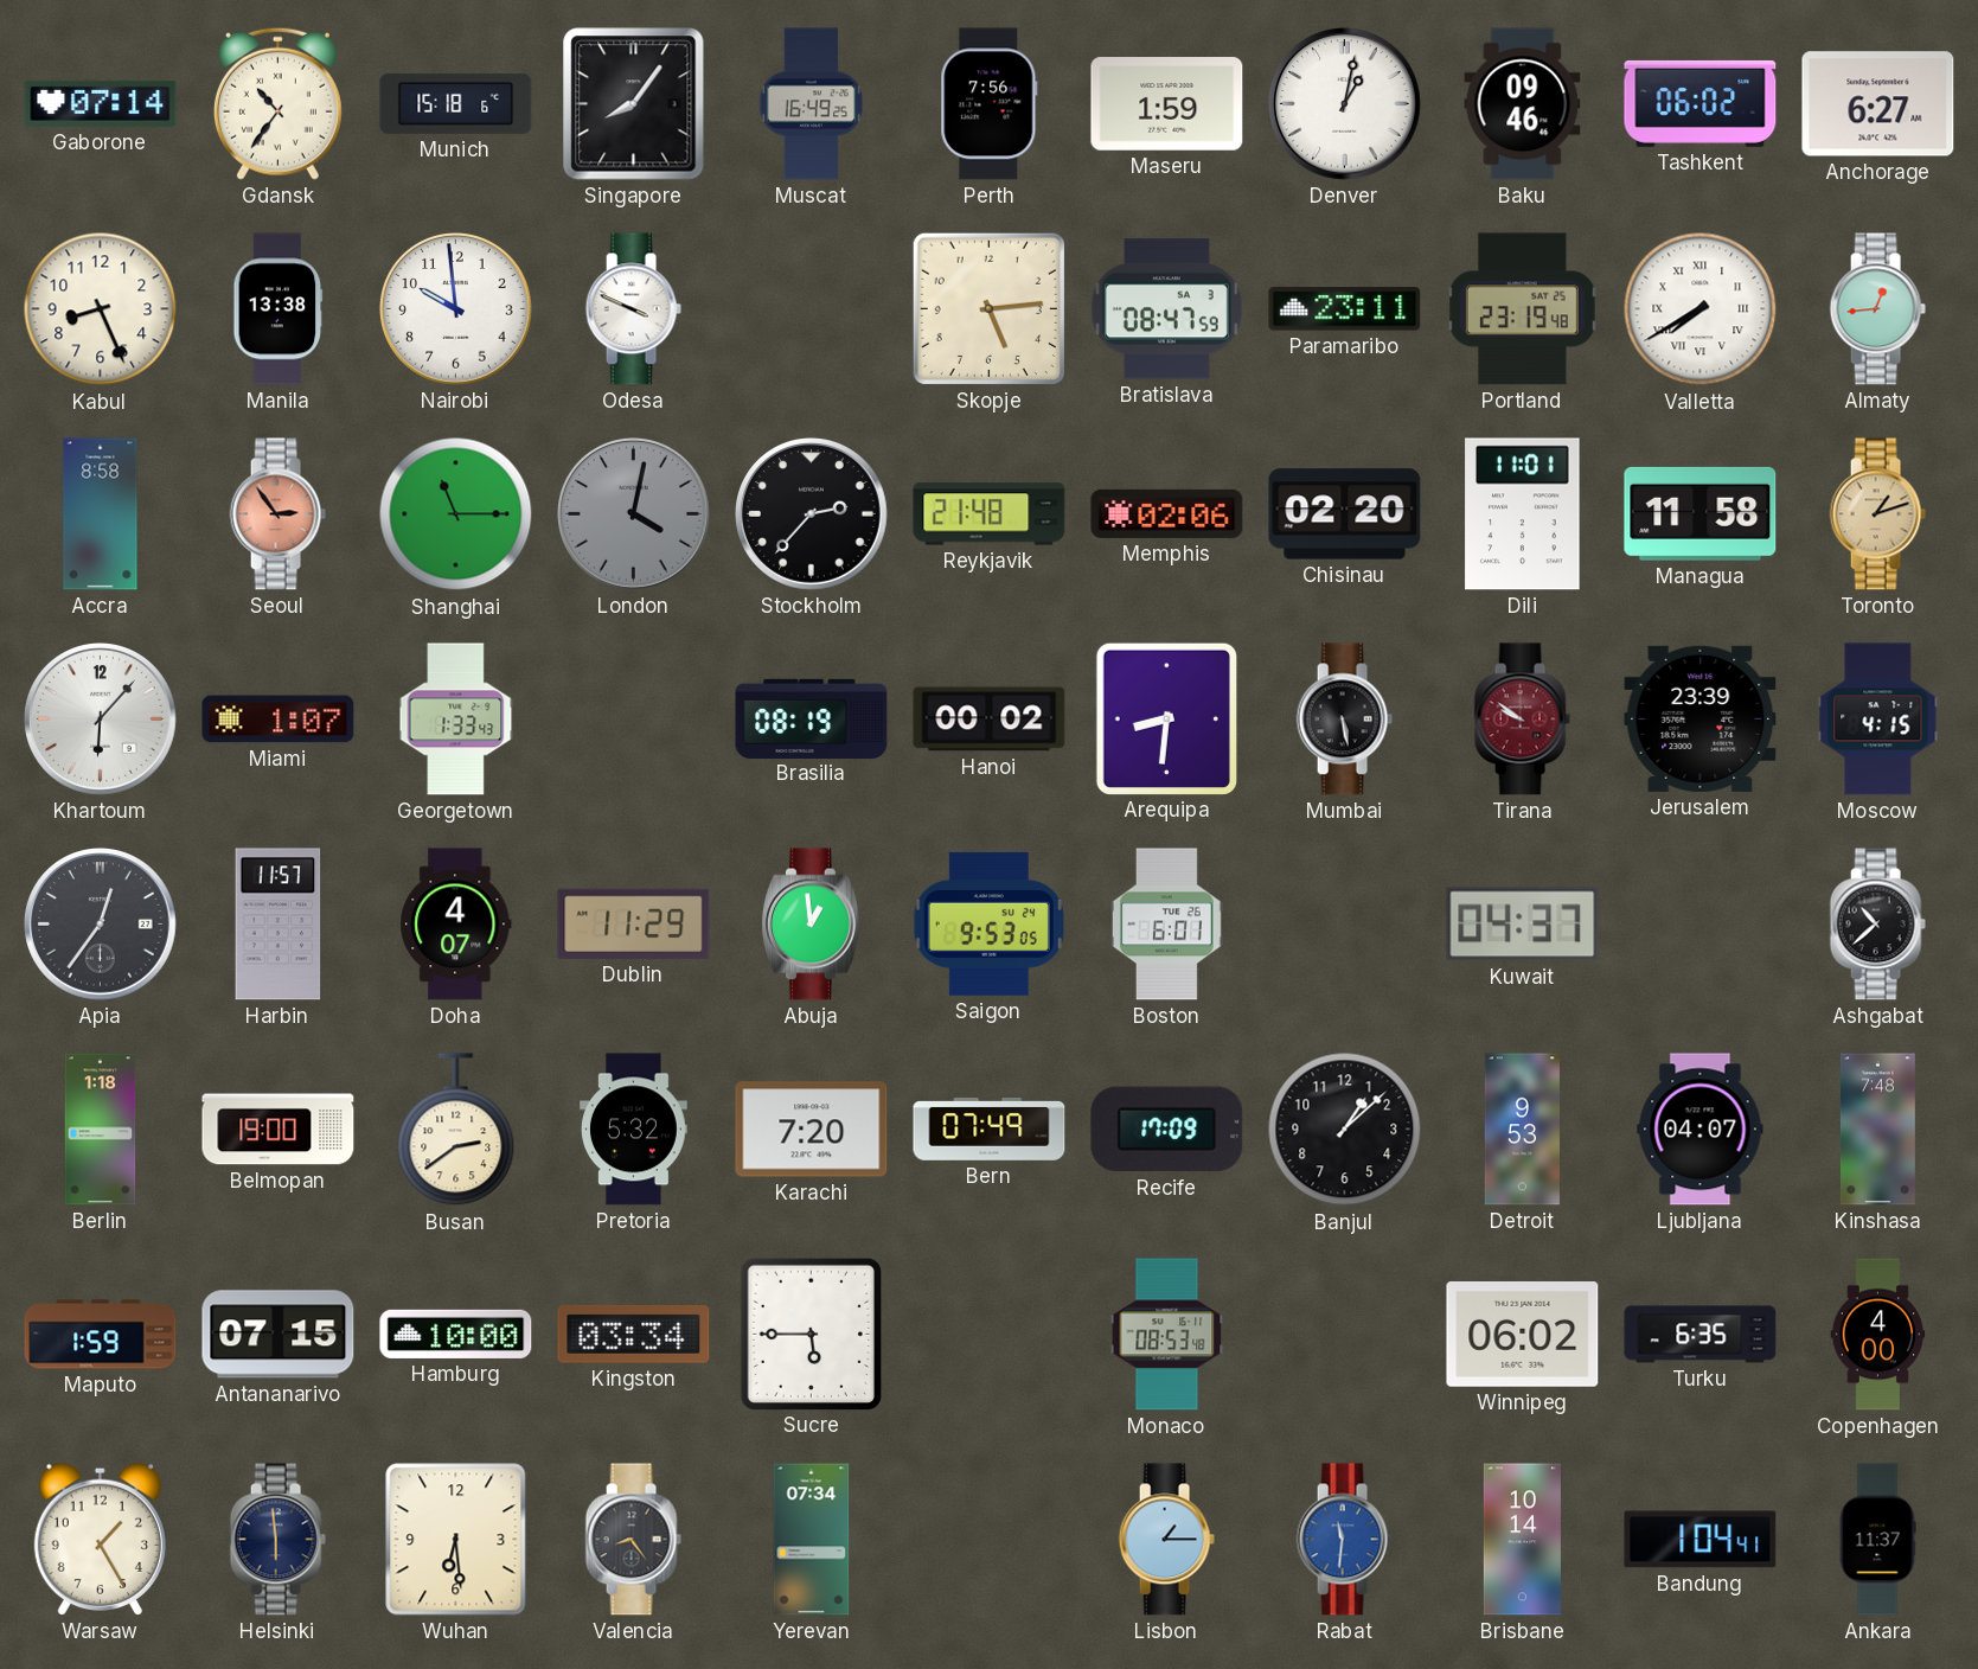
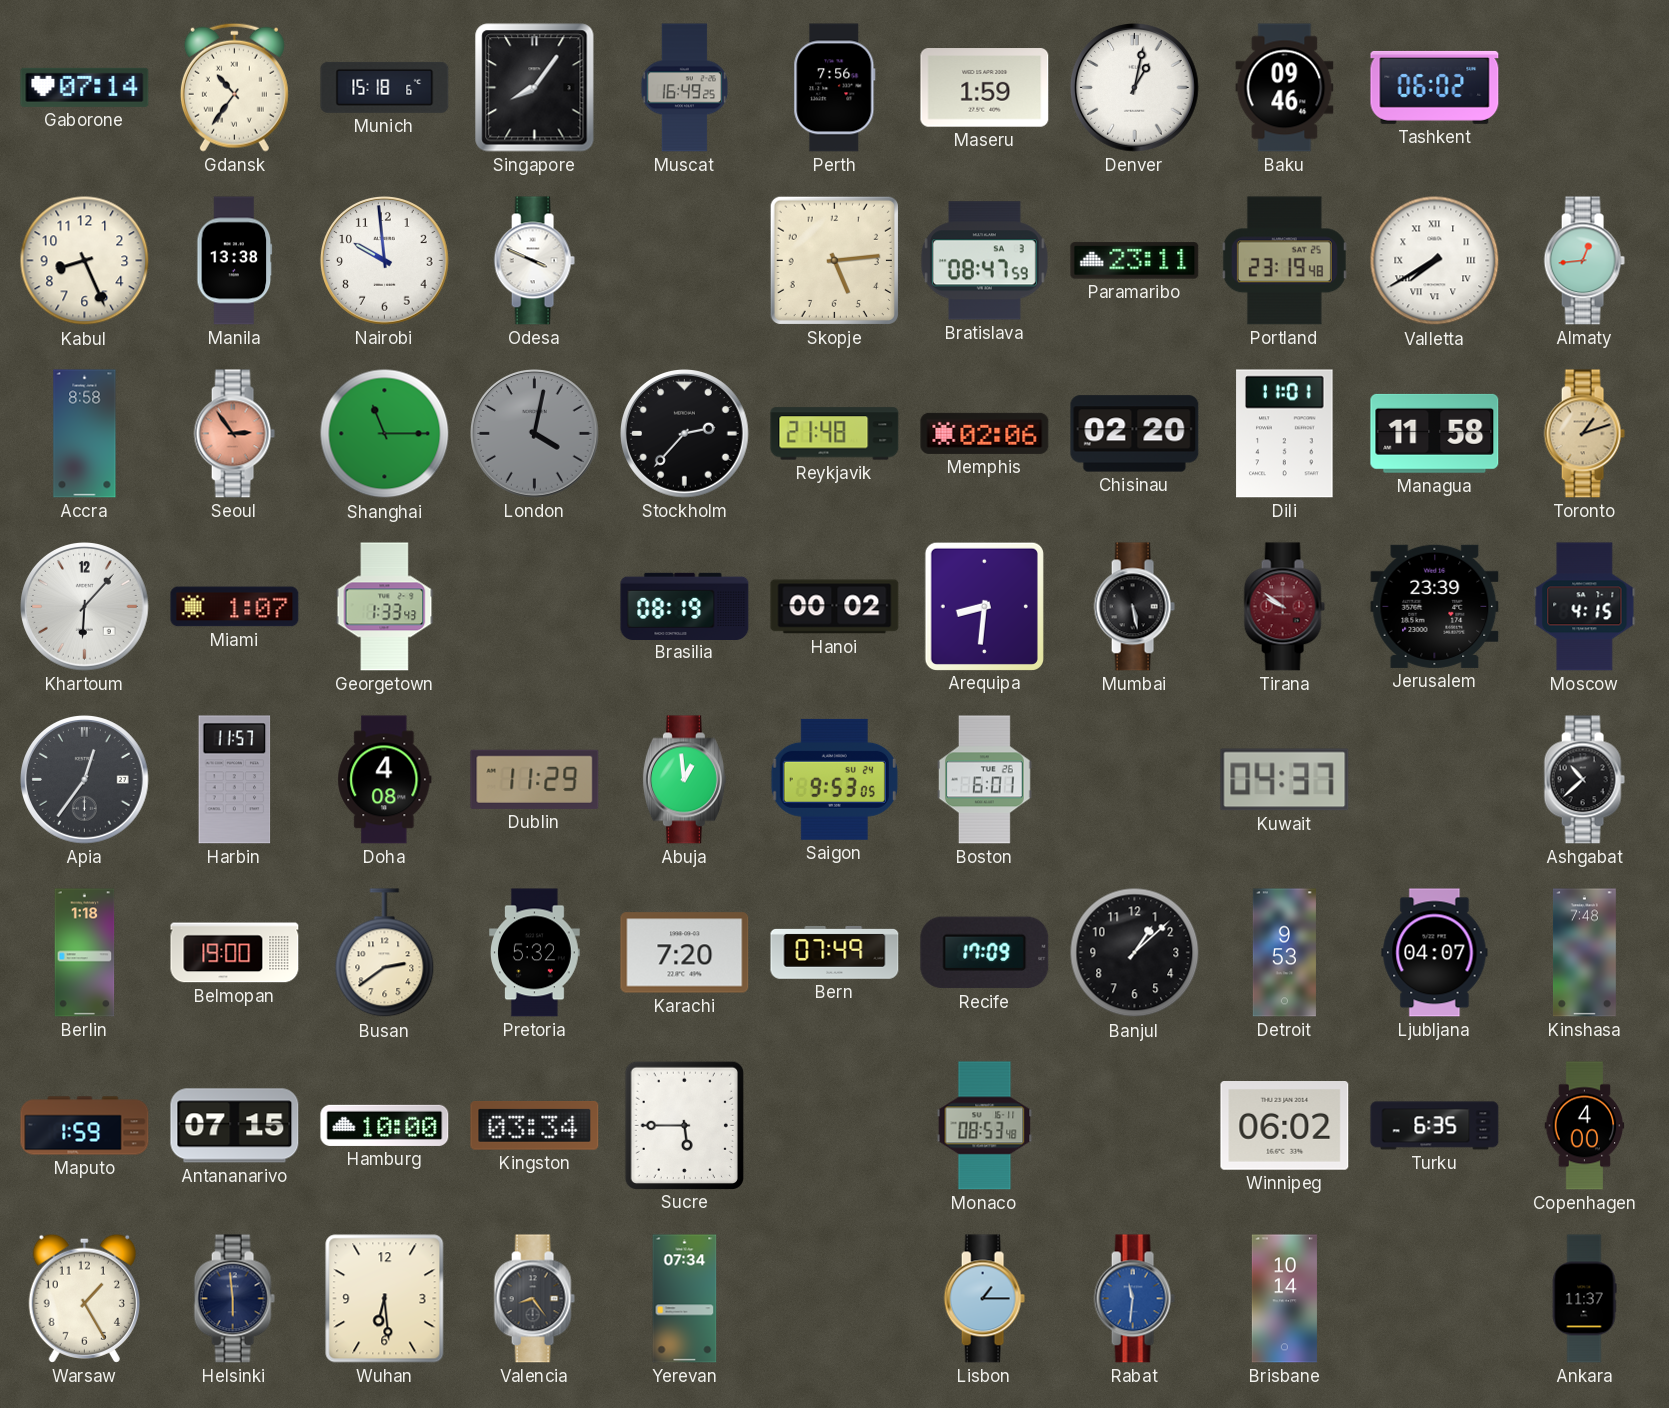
Anchorage: 6:27 -> none
Doha: 4:07 -> 4:08
Bandung: 1:04 -> none
